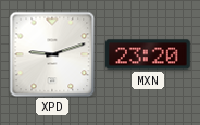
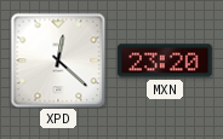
XPD: 9:12 -> 12:22
